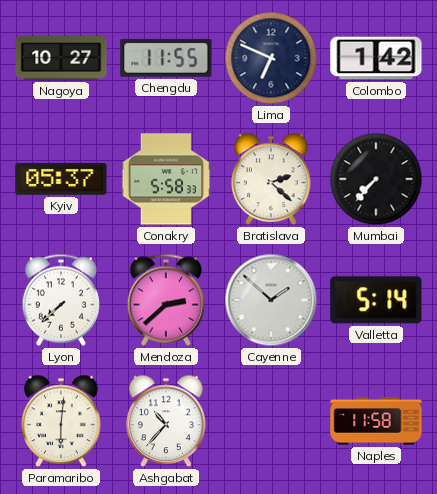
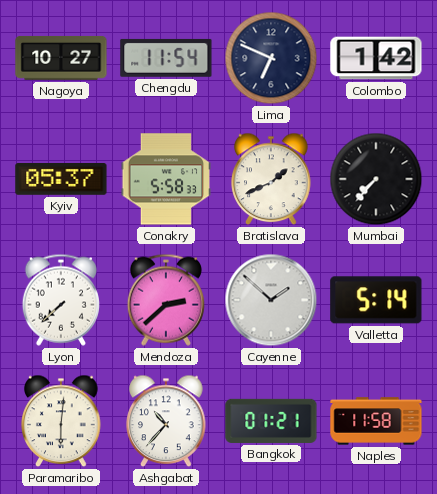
Chengdu: 11:55 -> 11:54
Bratislava: 2:22 -> 1:41
Bangkok: none -> 01:21
